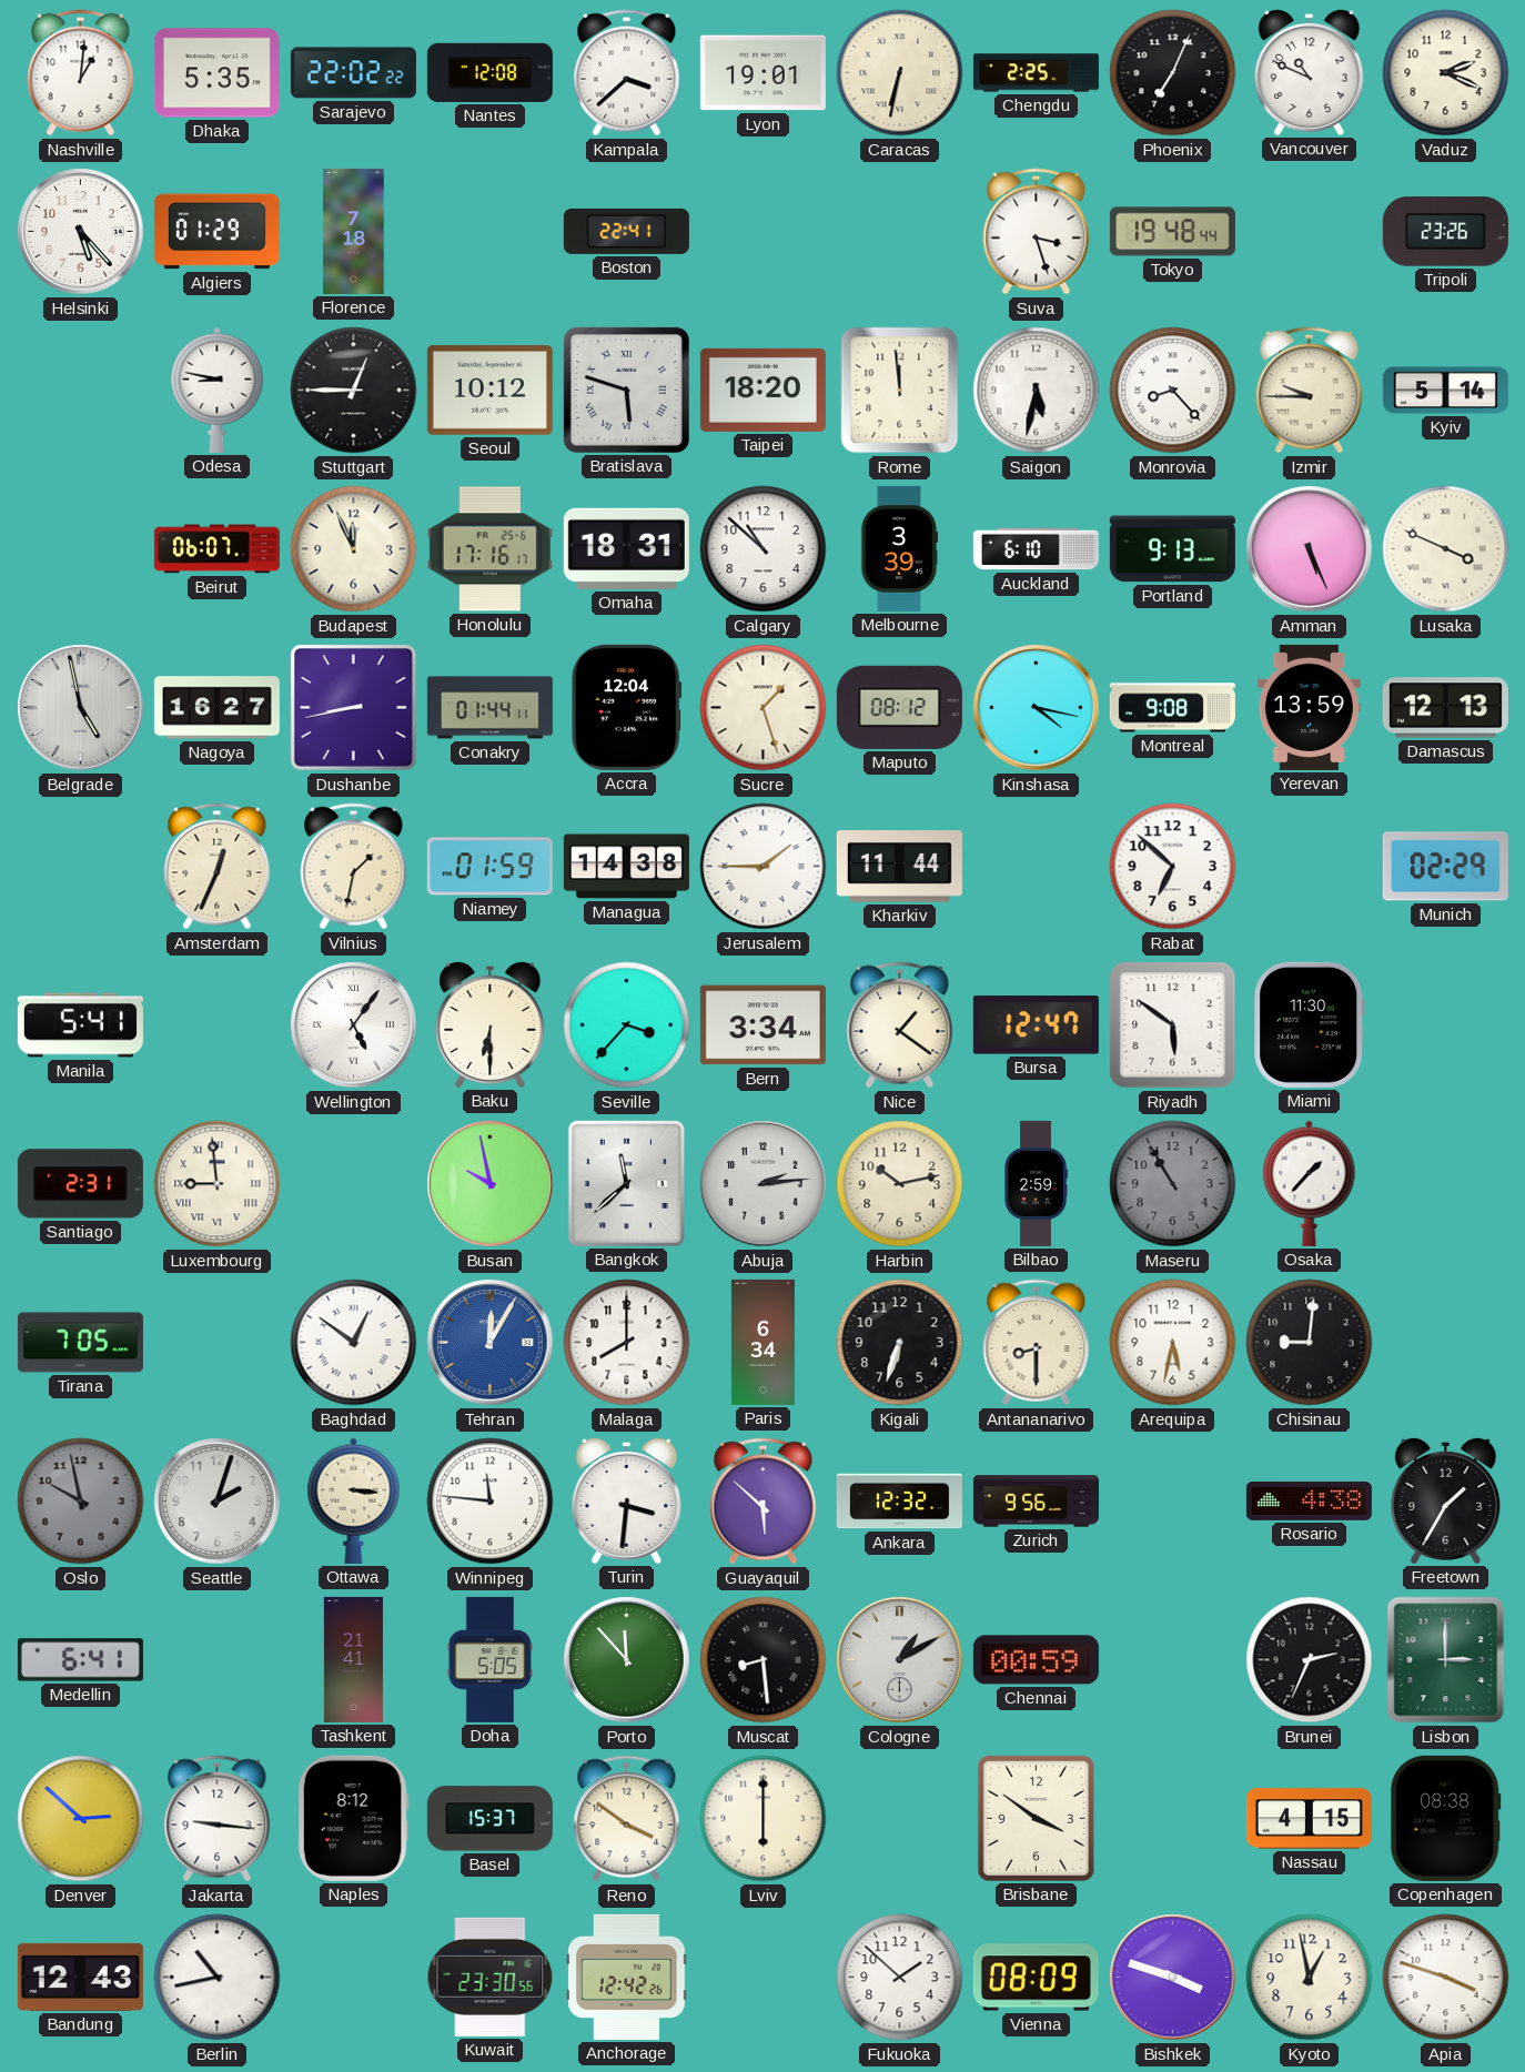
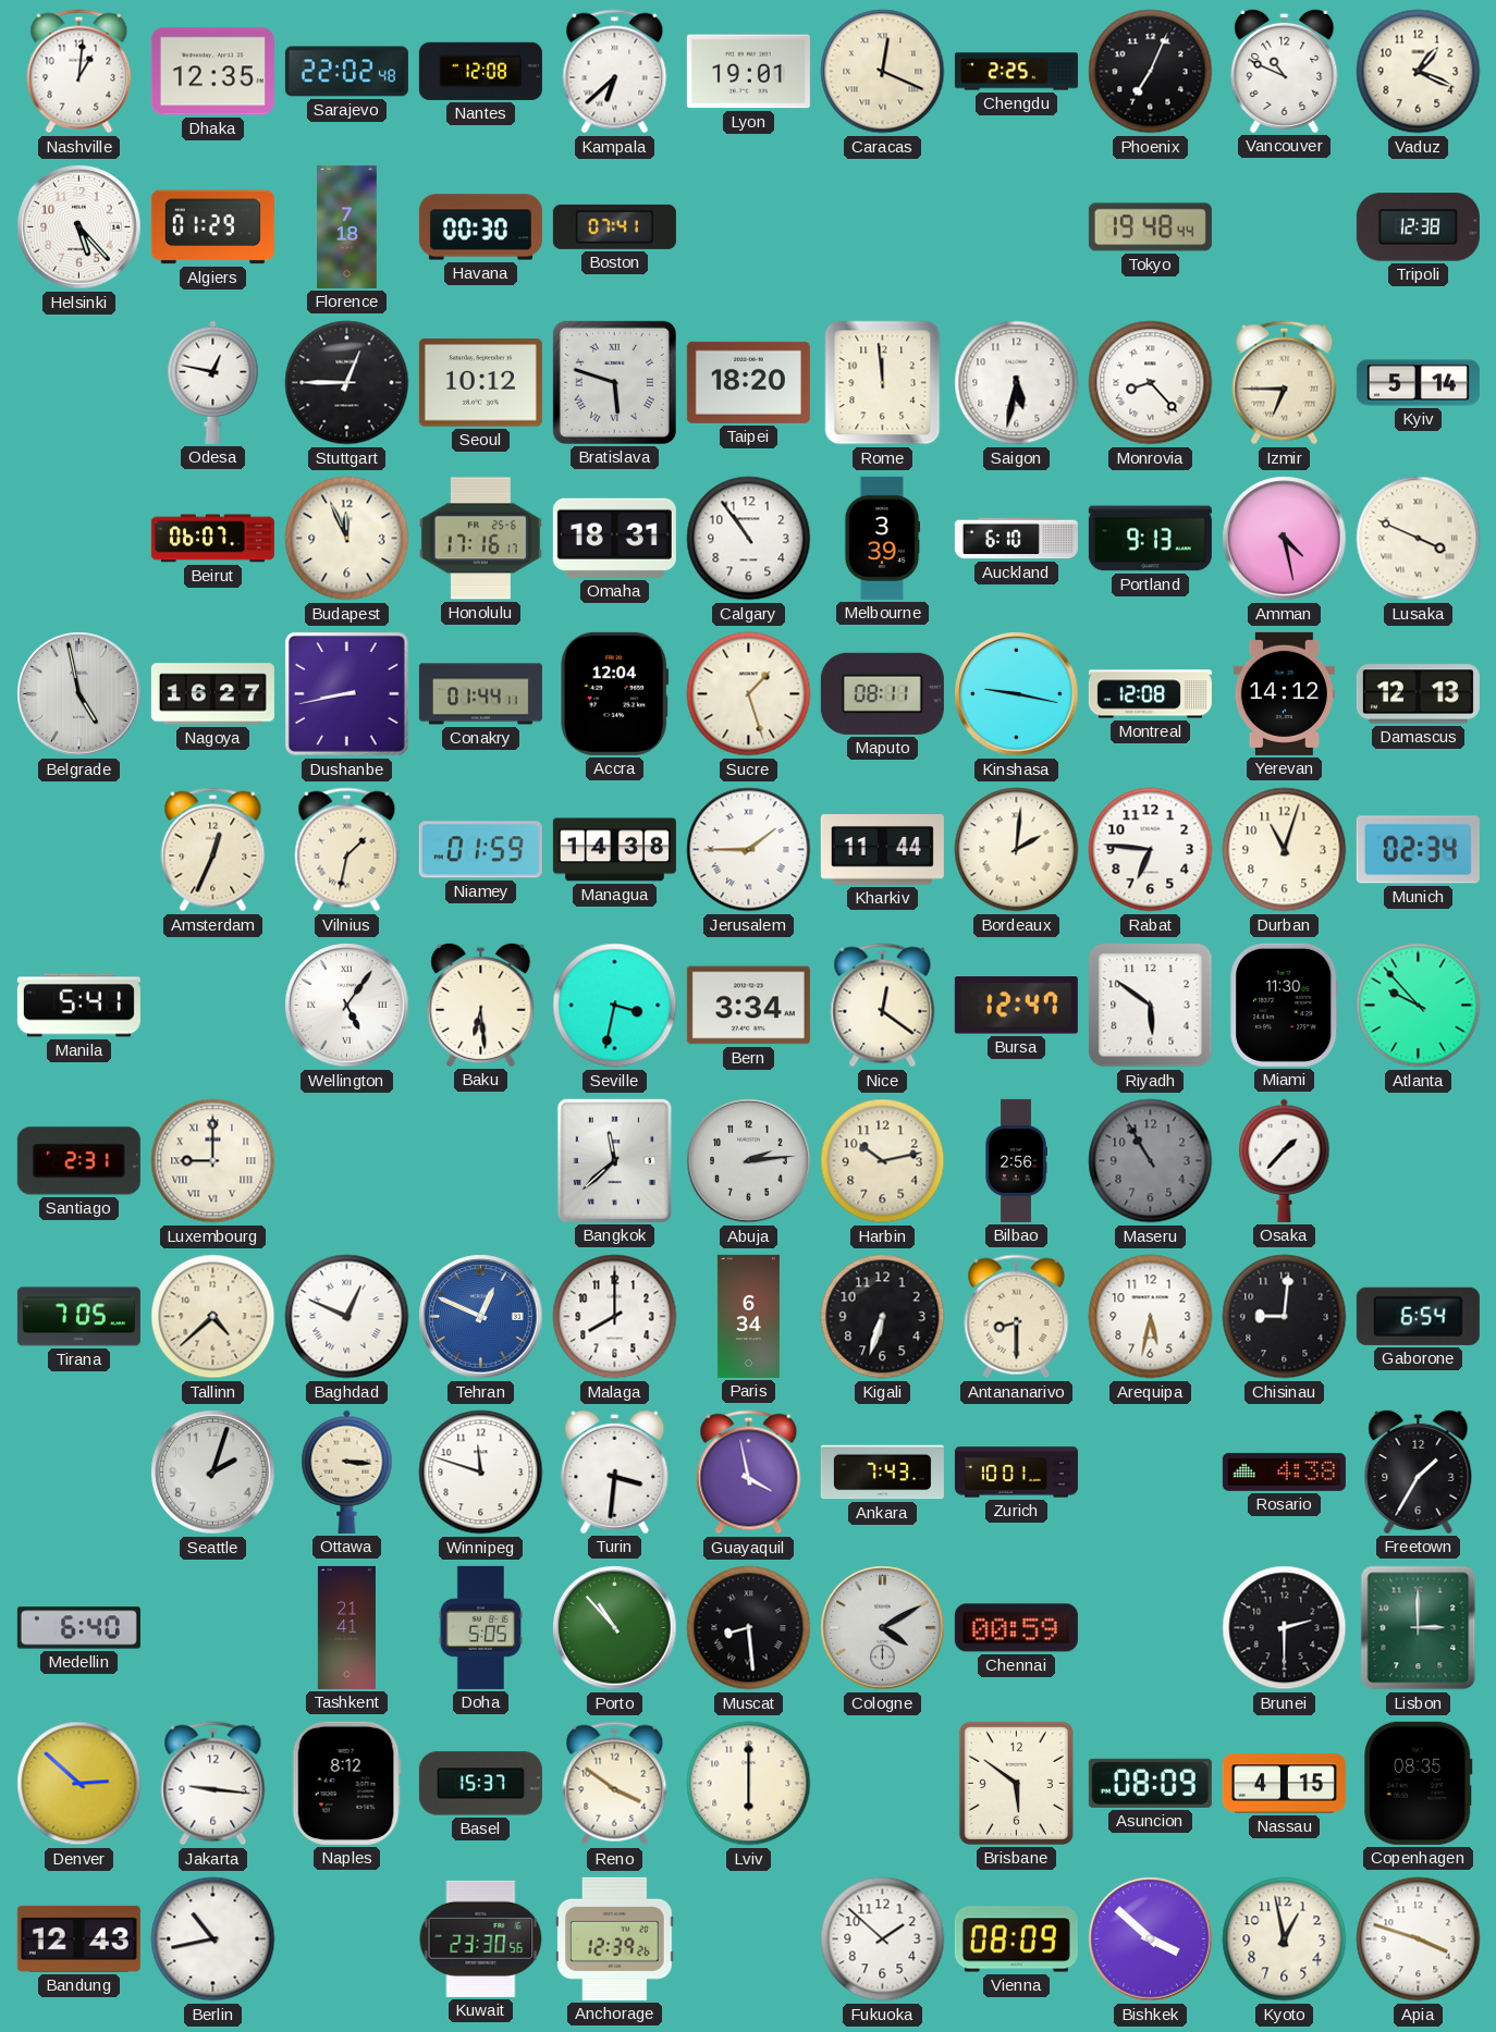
Dhaka: 5:35 -> 12:35
Sarajevo: 22:02:22 -> 22:02:48
Kampala: 3:38 -> 6:38
Caracas: 6:32 -> 12:19
Vaduz: 2:19 -> 1:19
Havana: none -> 00:30
Boston: 22:41 -> 07:41
Suva: 3:27 -> none
Tripoli: 23:26 -> 12:38
Odesa: 8:47 -> 12:47
Izmir: 9:45 -> 6:45
Calgary: 10:52 -> 10:54
Amman: 5:26 -> 4:28
Maputo: 08:12 -> 08:11
Kinshasa: 4:17 -> 9:17
Montreal: 9:08 -> 12:08
Yerevan: 13:59 -> 14:12
Bordeaux: none -> 2:01
Rabat: 6:52 -> 6:46
Durban: none -> 11:03
Munich: 02:29 -> 02:34
Baku: 6:30 -> 6:29
Seville: 3:37 -> 3:32
Nice: 1:21 -> 12:21
Atlanta: none -> 9:53
Luxembourg: 8:59 -> 9:00
Busan: 9:58 -> none
Bilbao: 2:59 -> 2:56
Tallinn: none -> 4:38
Baghdad: 12:51 -> 12:49
Tehran: 12:05 -> 12:49
Gaborone: none -> 6:54
Oslo: 9:58 -> none
Winnipeg: 11:46 -> 11:48
Guayaquil: 5:52 -> 3:58
Ankara: 12:32 -> 7:43
Zurich: 9:56 -> 10:01
Medellin: 6:41 -> 6:40
Porto: 11:53 -> 10:53
Cologne: 1:10 -> 4:10
Brunei: 2:34 -> 2:30
Brisbane: 3:51 -> 5:51
Asuncion: none -> 08:09
Copenhagen: 08:38 -> 08:35
Anchorage: 12:42 -> 12:39
Bishkek: 3:48 -> 3:52
